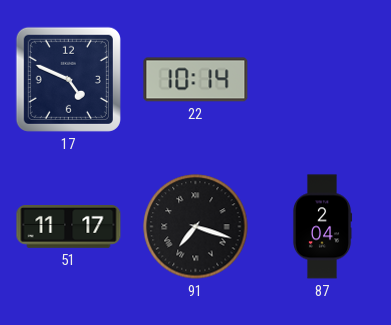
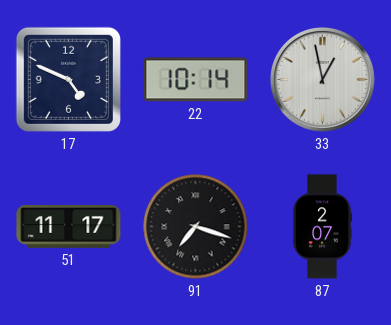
33: none -> 12:58
87: 2:04 -> 2:07
